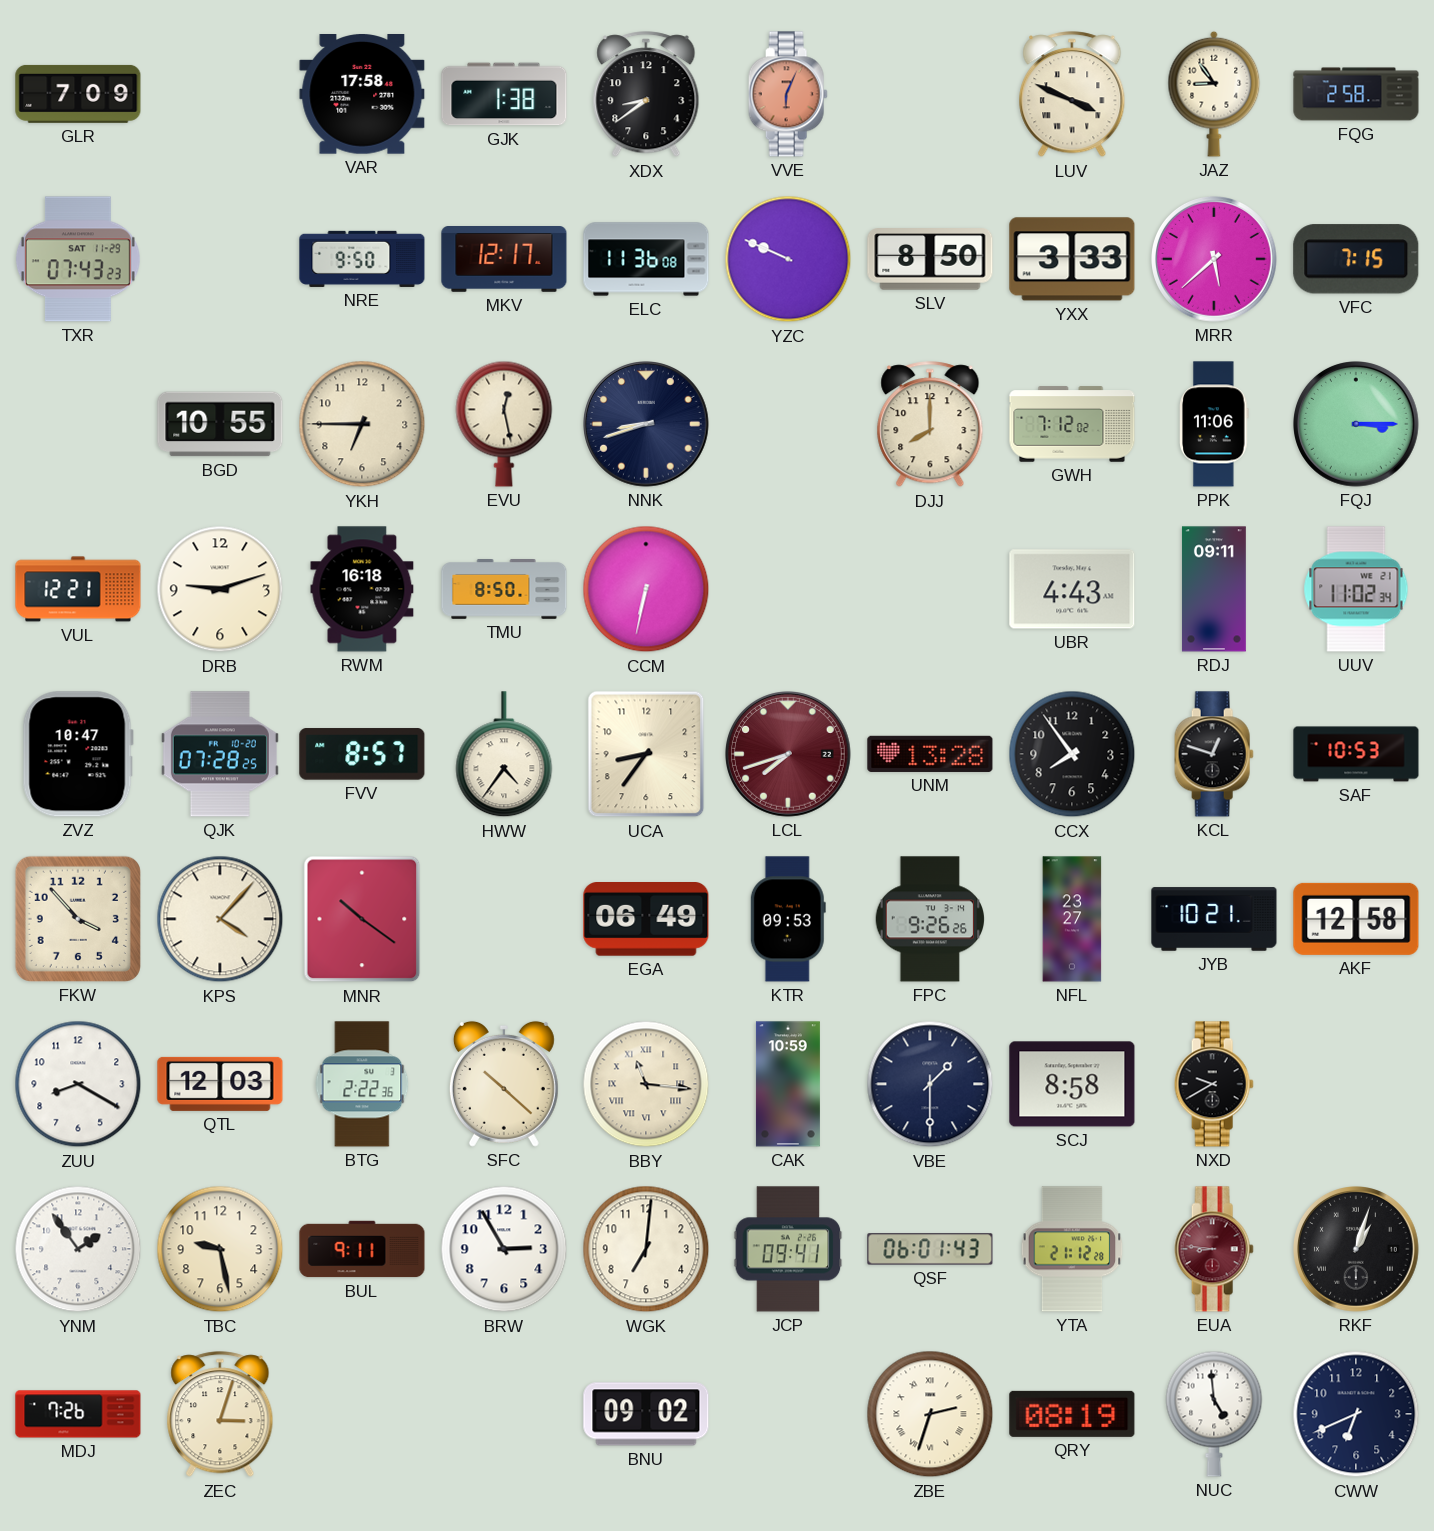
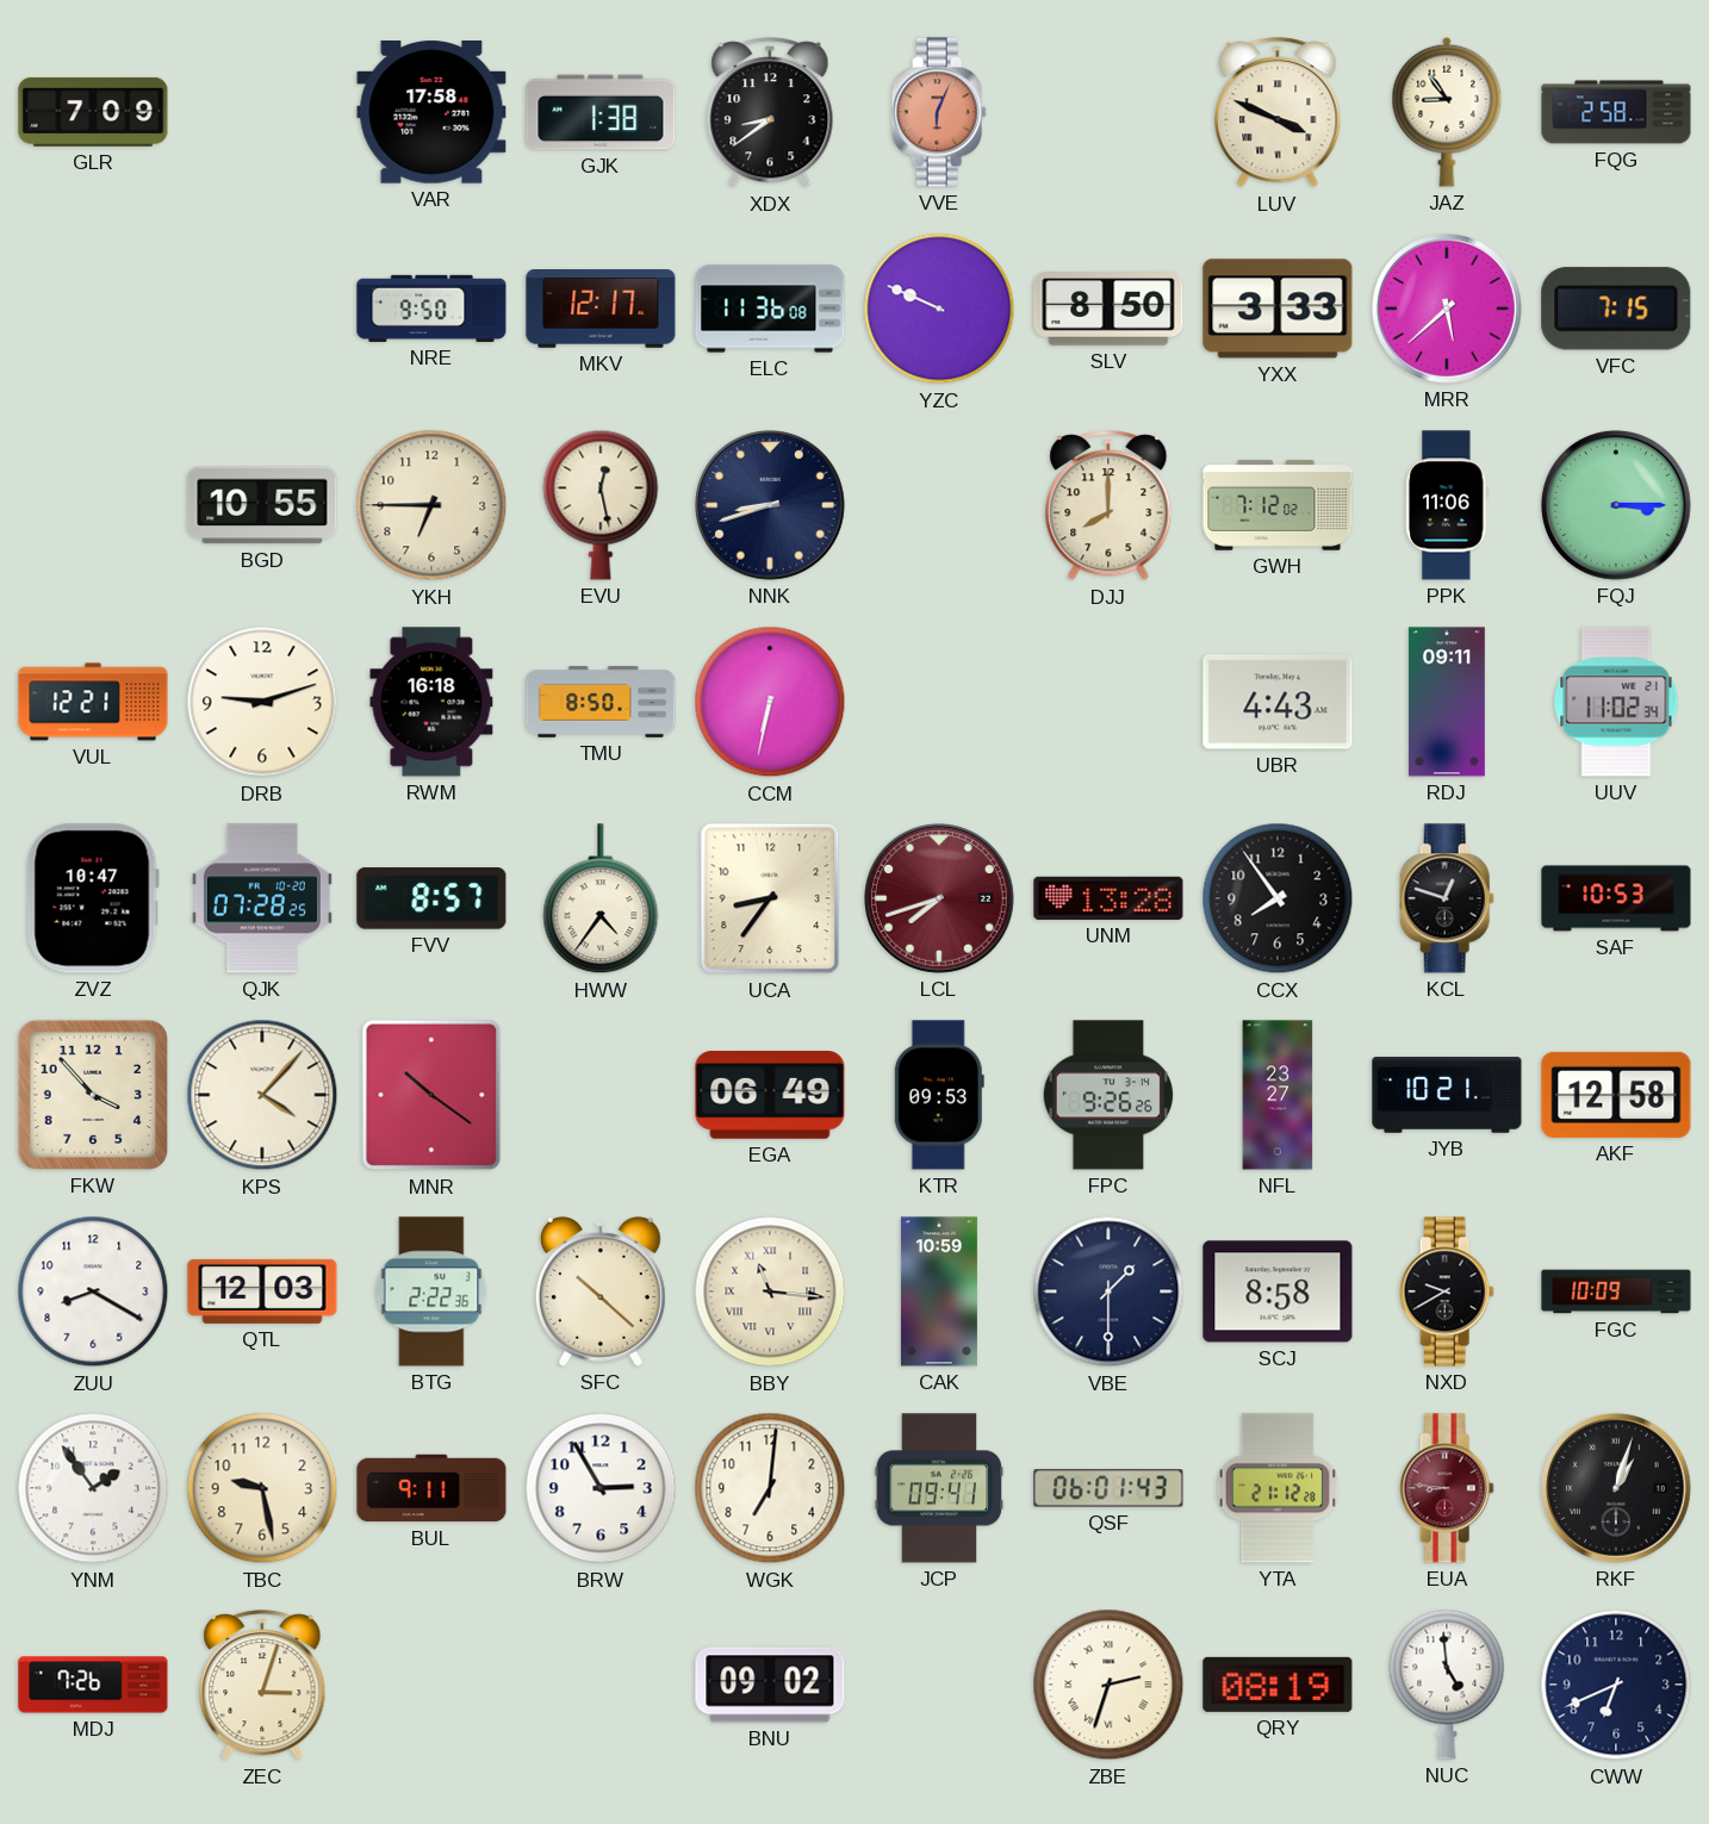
TXR: 07:43 -> none
FGC: none -> 10:09
